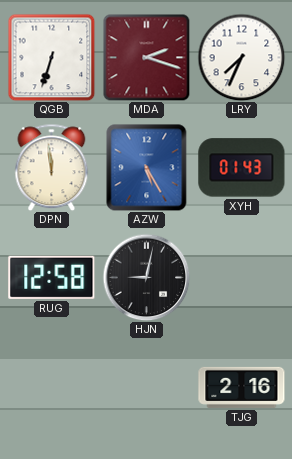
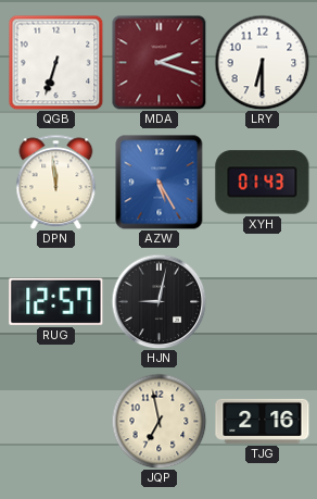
LRY: 7:34 -> 6:30
RUG: 12:58 -> 12:57
JQP: none -> 6:58
